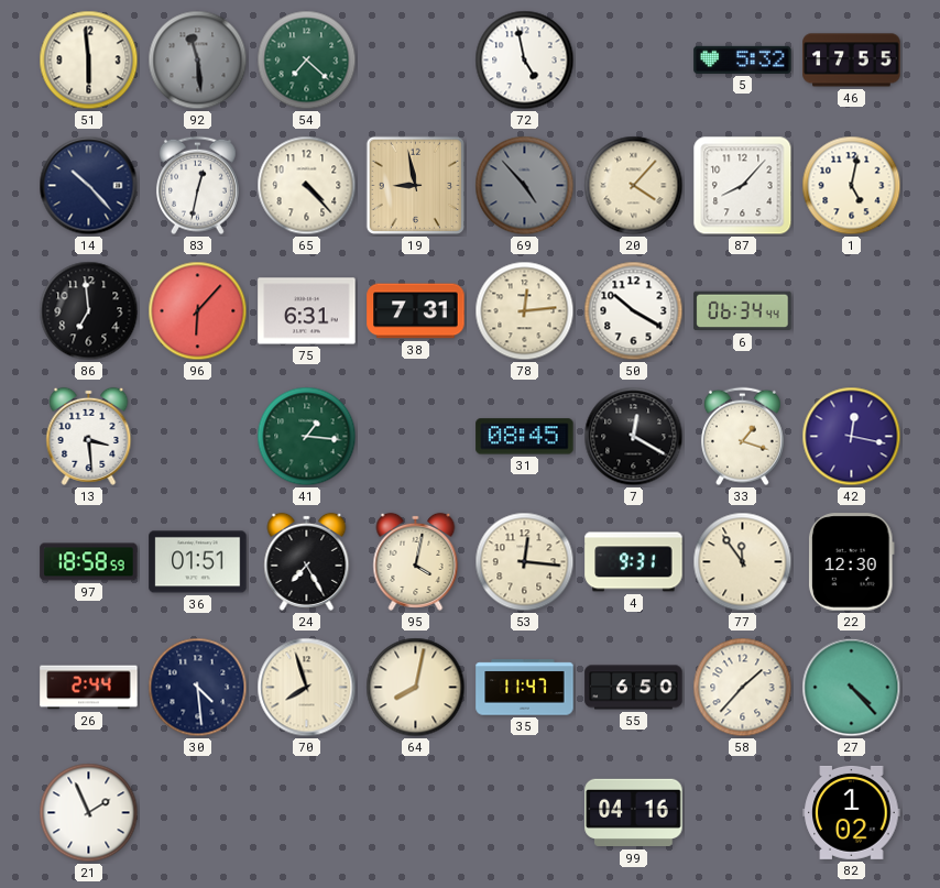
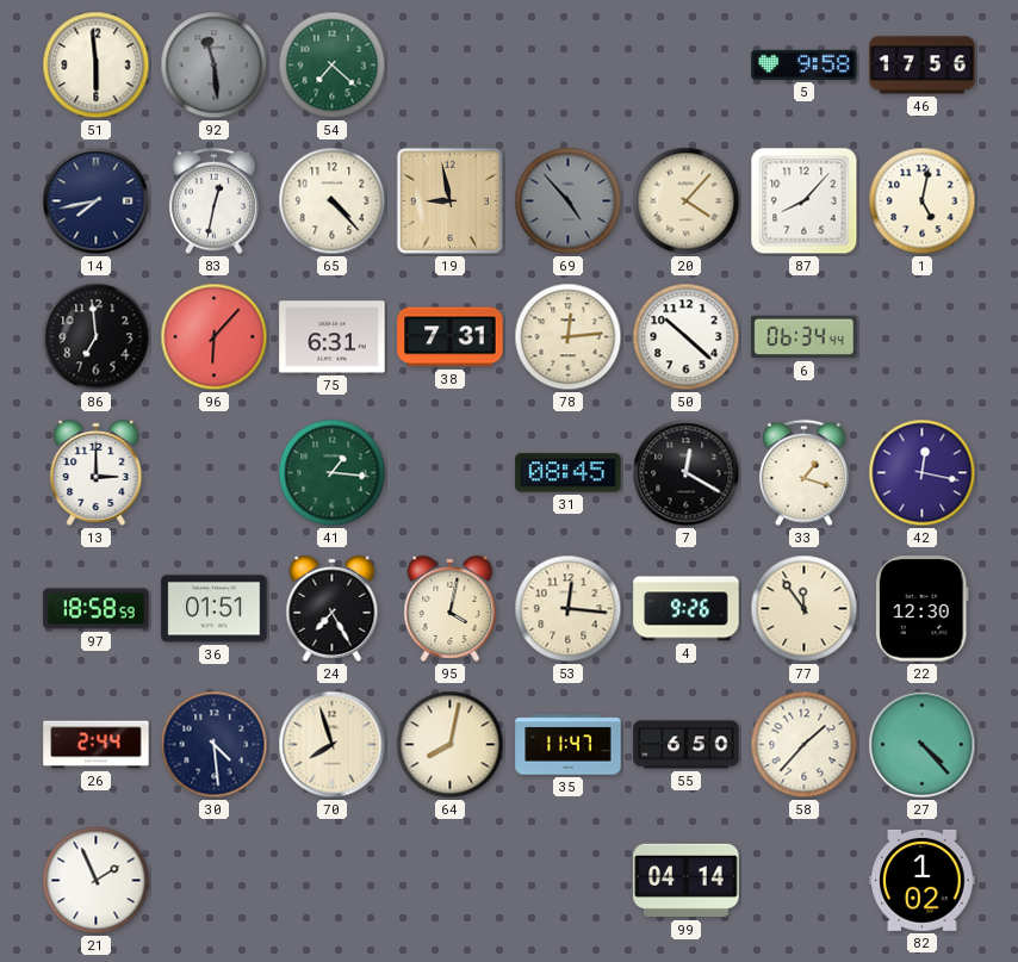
72: 4:58 -> none
5: 5:32 -> 9:58
46: 17:55 -> 17:56
14: 10:23 -> 7:43
50: 10:20 -> 10:22
13: 3:29 -> 3:00
4: 9:31 -> 9:26
99: 04:16 -> 04:14
